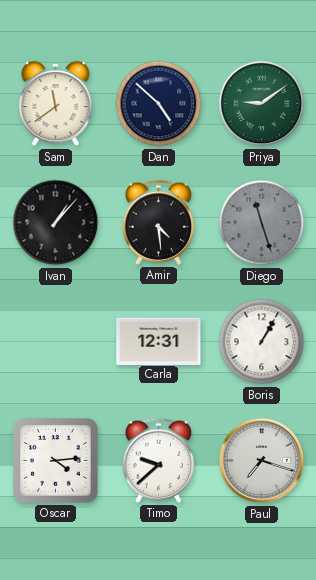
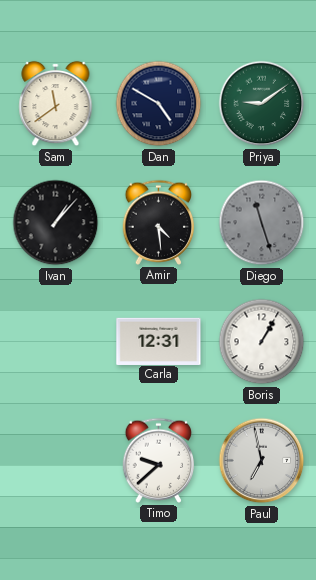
Dan: 4:52 -> 4:50
Oscar: 4:14 -> none
Paul: 7:18 -> 6:58
